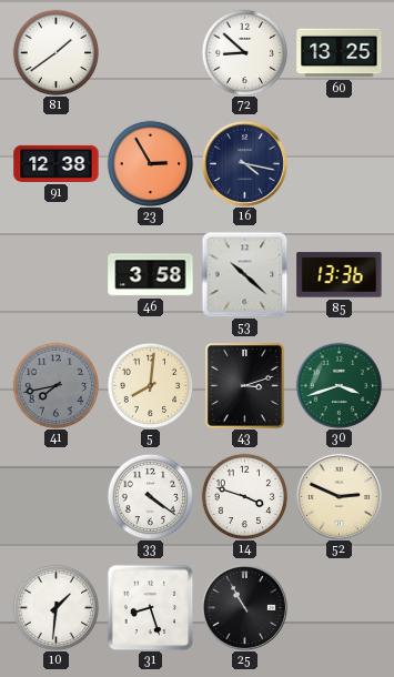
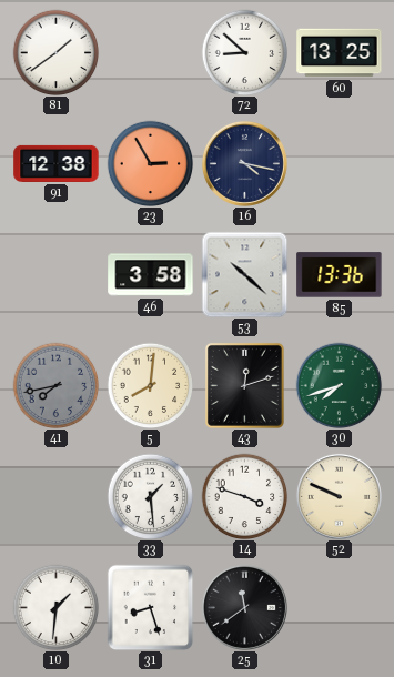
43: 3:12 -> 12:12
30: 3:42 -> 7:42
33: 4:21 -> 1:29
52: 2:49 -> 9:49
25: 10:55 -> 11:39
